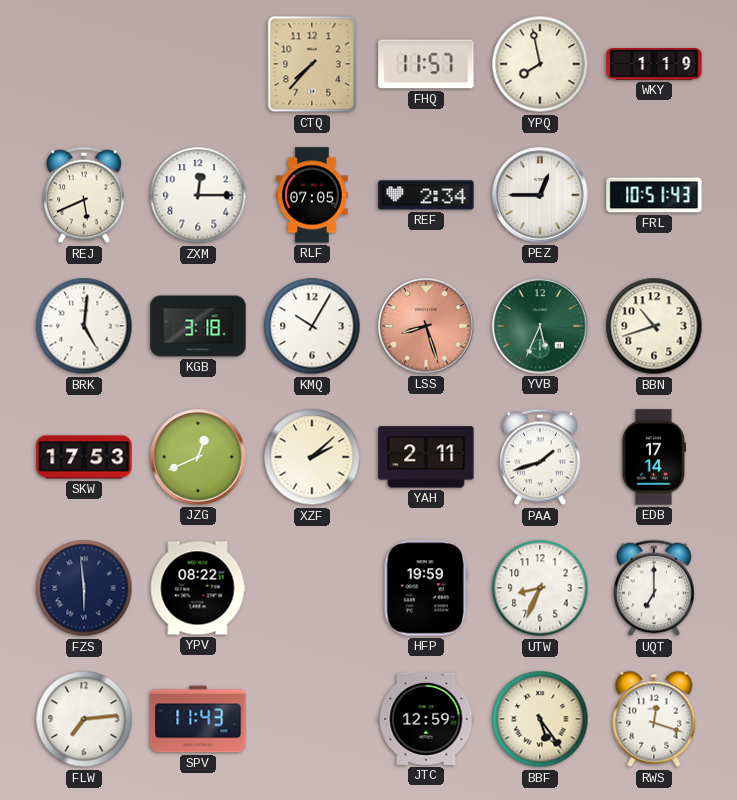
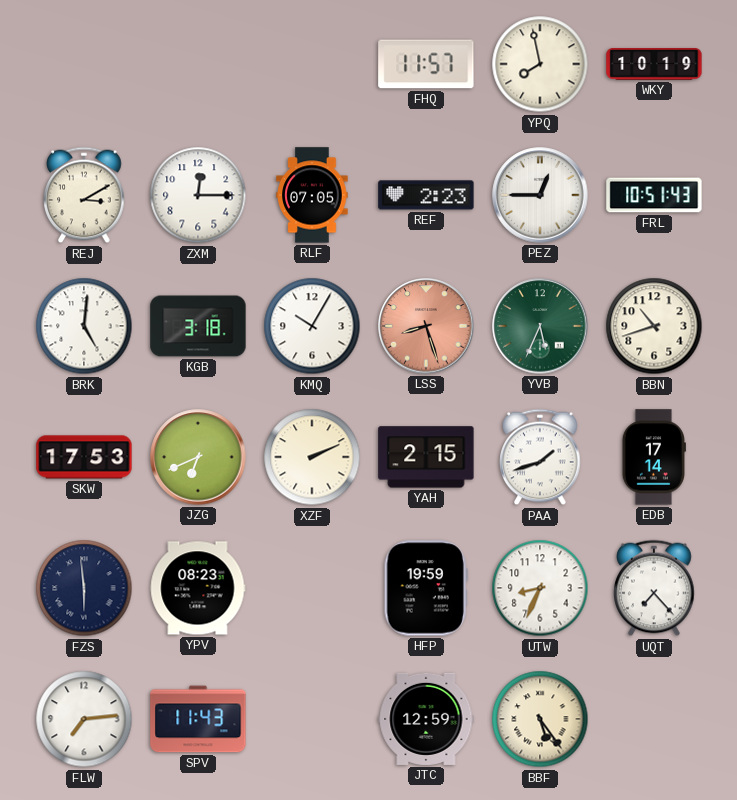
CTQ: 7:37 -> none
WKY: 1:19 -> 10:19
REJ: 5:41 -> 3:10
REF: 2:34 -> 2:23
JZG: 12:41 -> 6:41
XZF: 2:08 -> 2:11
YAH: 2:11 -> 2:15
YPV: 08:22 -> 08:23
UQT: 7:00 -> 7:23
RWS: 12:18 -> none
